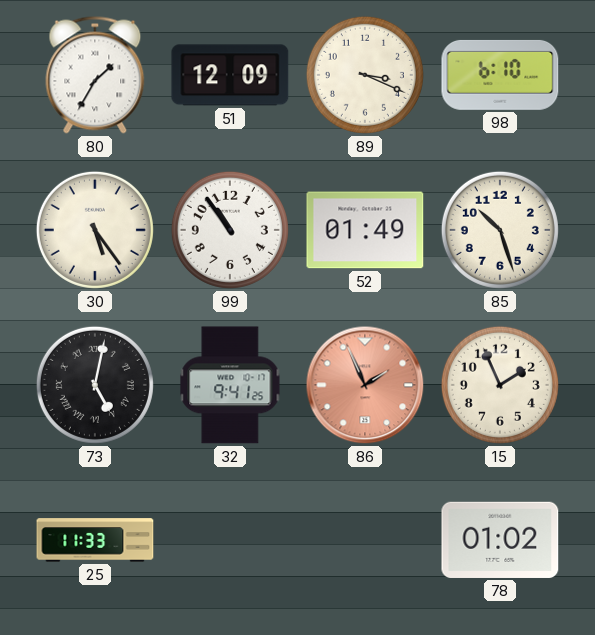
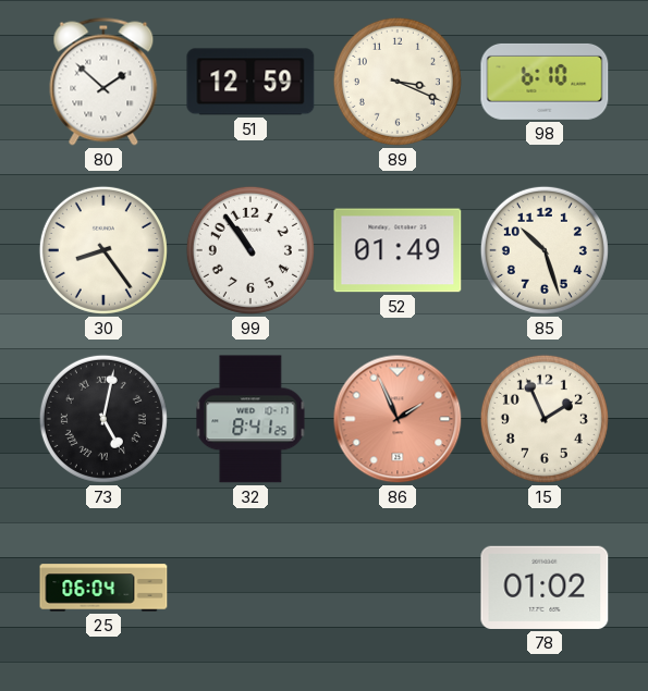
80: 1:35 -> 1:52
51: 12:09 -> 12:59
30: 5:24 -> 8:24
32: 9:41 -> 8:41
25: 11:33 -> 06:04
